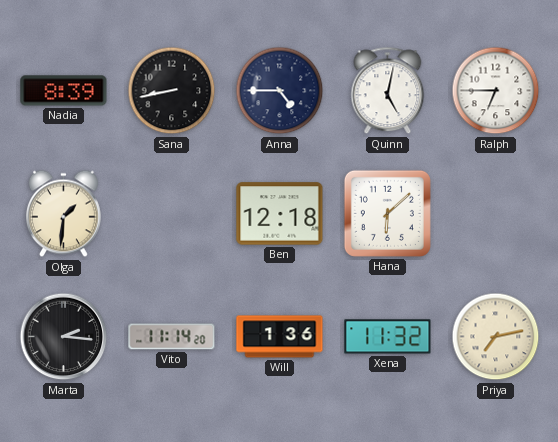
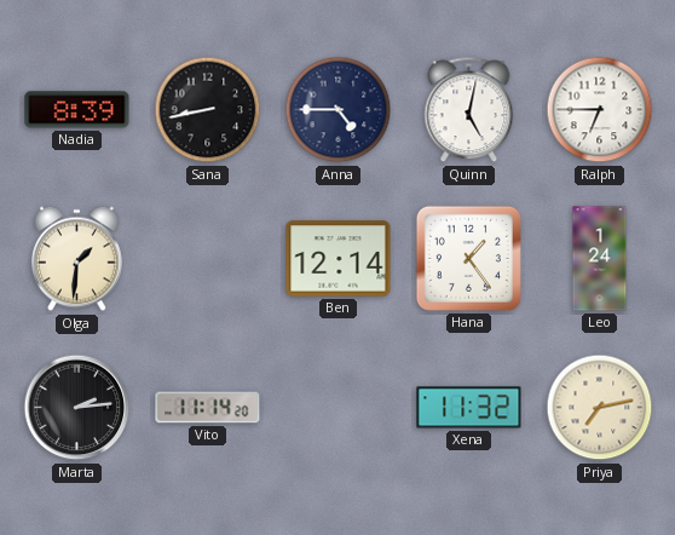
Ben: 12:18 -> 12:14
Hana: 6:08 -> 1:24
Leo: none -> 1:24
Marta: 2:16 -> 2:14
Will: 1:36 -> none
